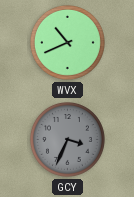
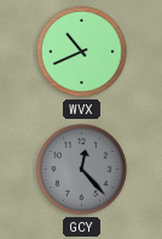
GCY: 3:34 -> 12:23
